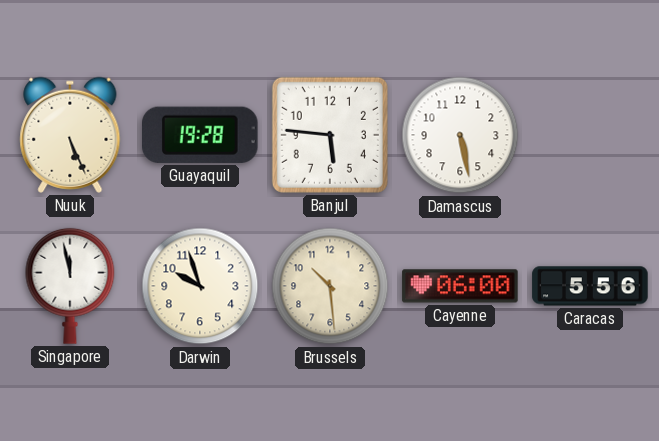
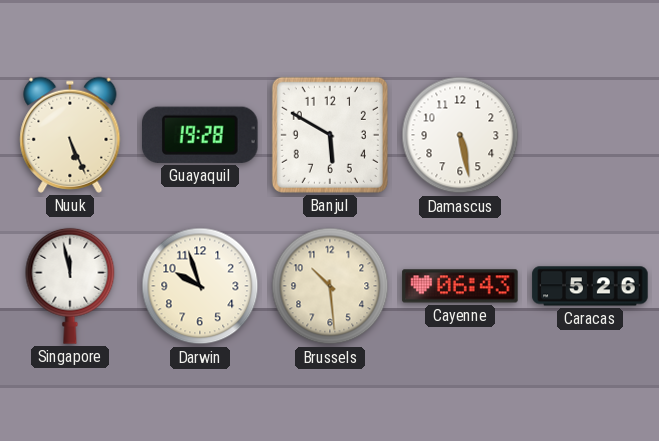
Banjul: 5:46 -> 5:50
Cayenne: 06:00 -> 06:43
Caracas: 5:56 -> 5:26
